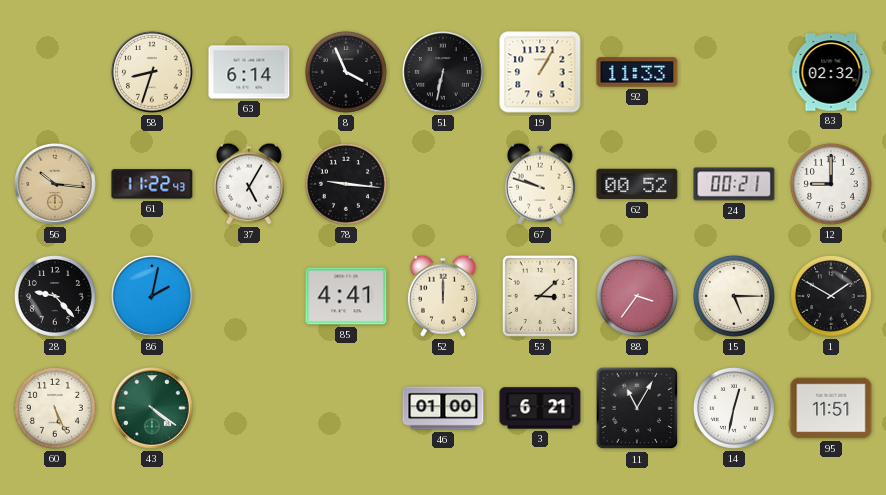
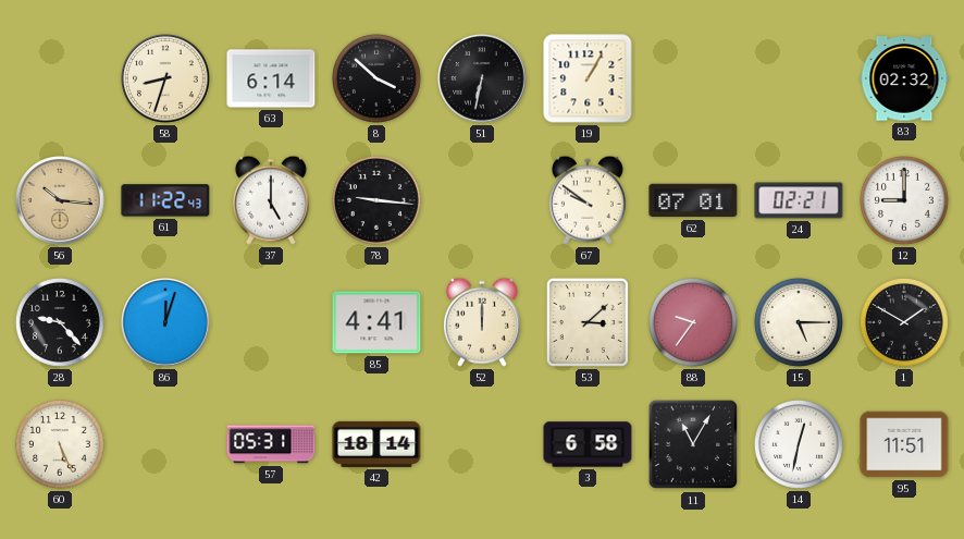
8: 3:56 -> 3:52
92: 11:33 -> none
37: 5:05 -> 5:00
67: 9:48 -> 9:51
62: 00:52 -> 07:01
24: 00:21 -> 02:21
86: 2:02 -> 12:03
88: 3:36 -> 9:36
43: 4:21 -> none
57: none -> 05:31
42: none -> 18:14
46: 01:00 -> none
3: 6:21 -> 6:58
